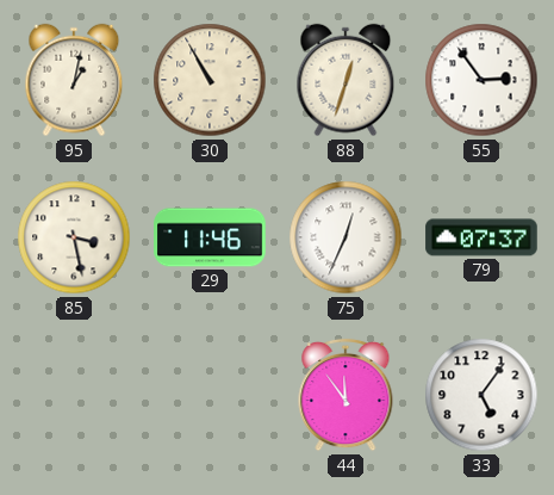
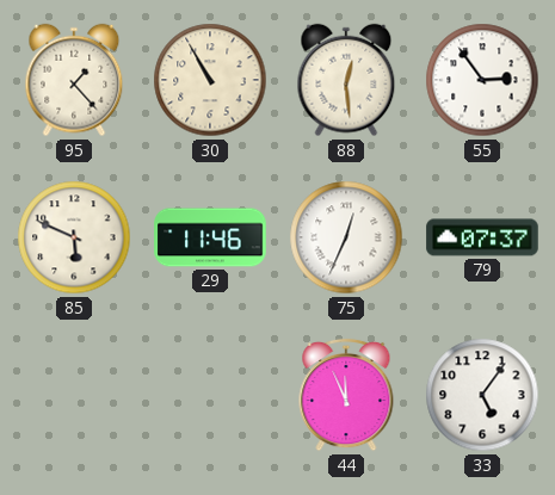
95: 1:02 -> 1:23
88: 12:33 -> 12:29
85: 3:28 -> 5:49
44: 11:54 -> 11:56
